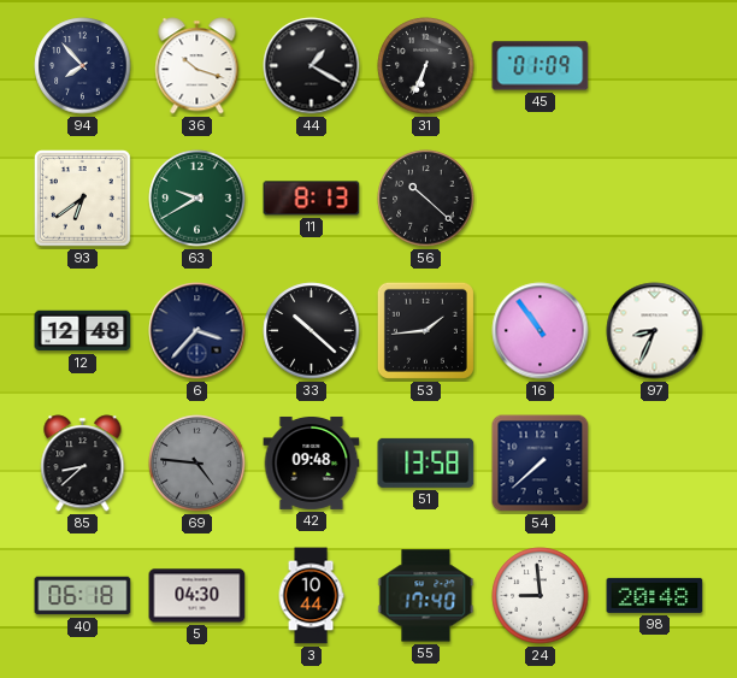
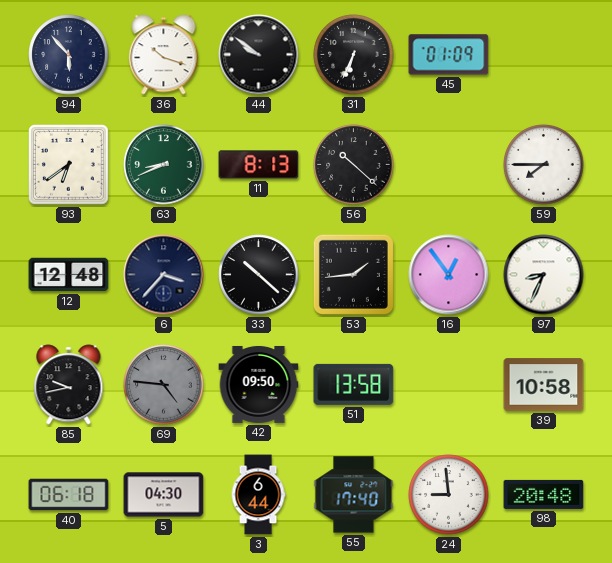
94: 7:53 -> 5:53
44: 1:20 -> 9:51
63: 9:40 -> 8:41
59: none -> 7:45
16: 10:54 -> 12:54
85: 8:38 -> 9:43
42: 09:48 -> 09:50
54: 7:38 -> none
39: none -> 10:58
3: 10:44 -> 6:44
